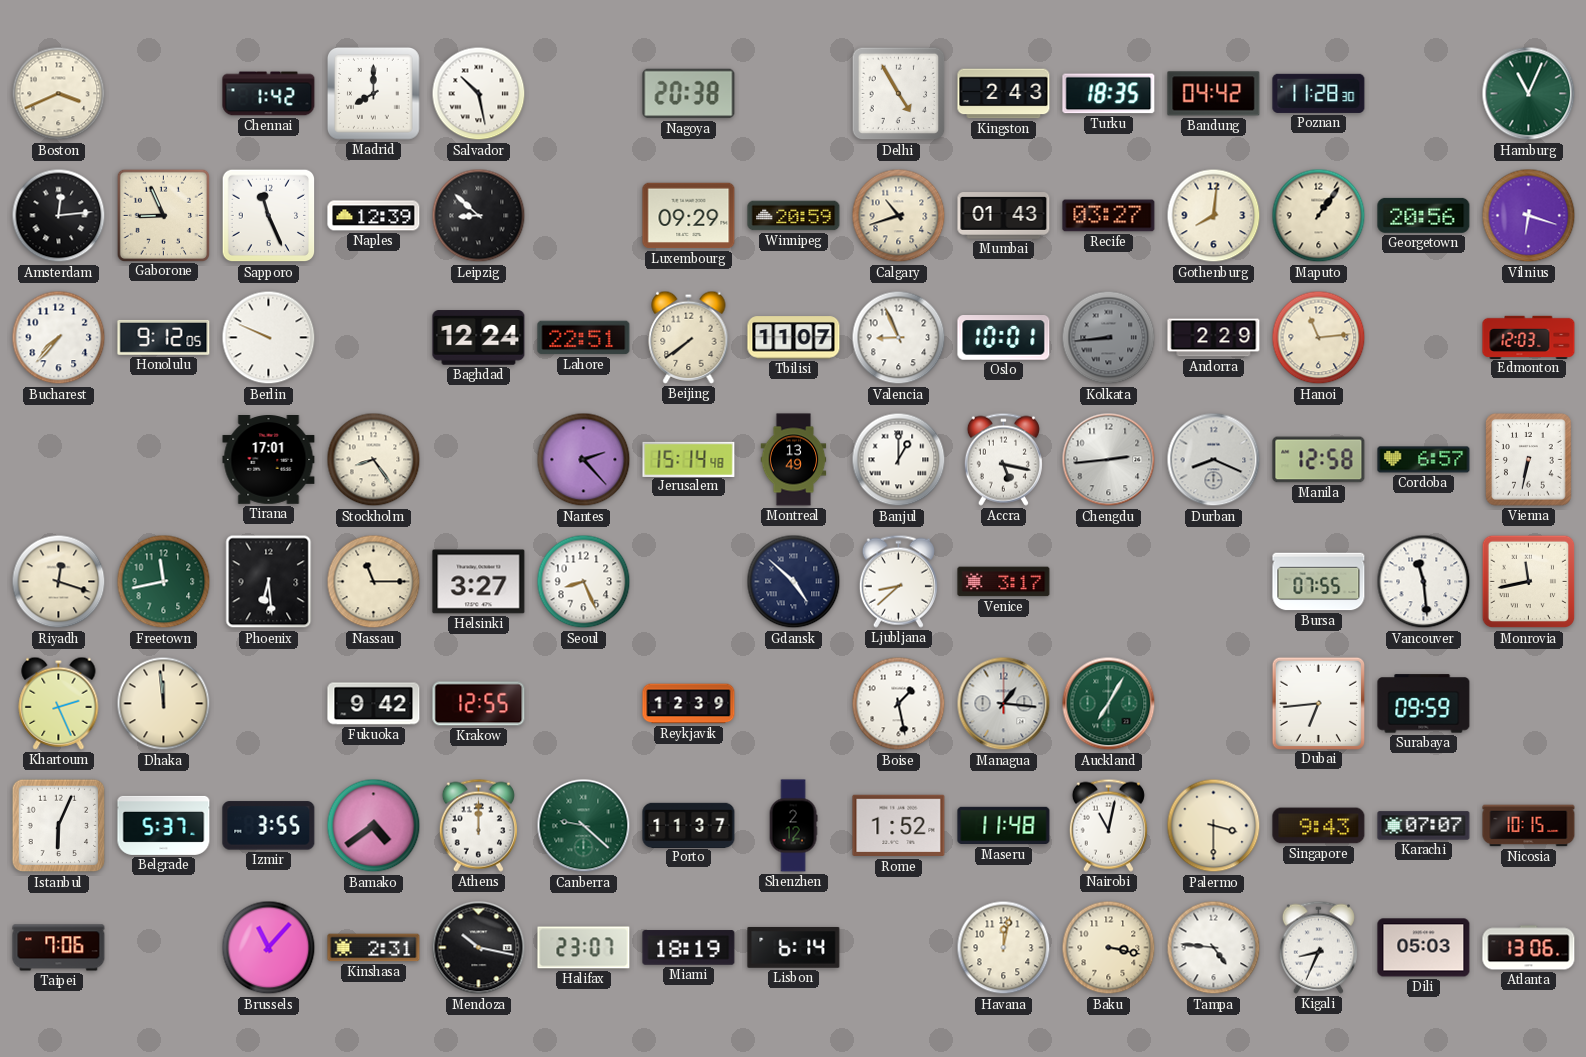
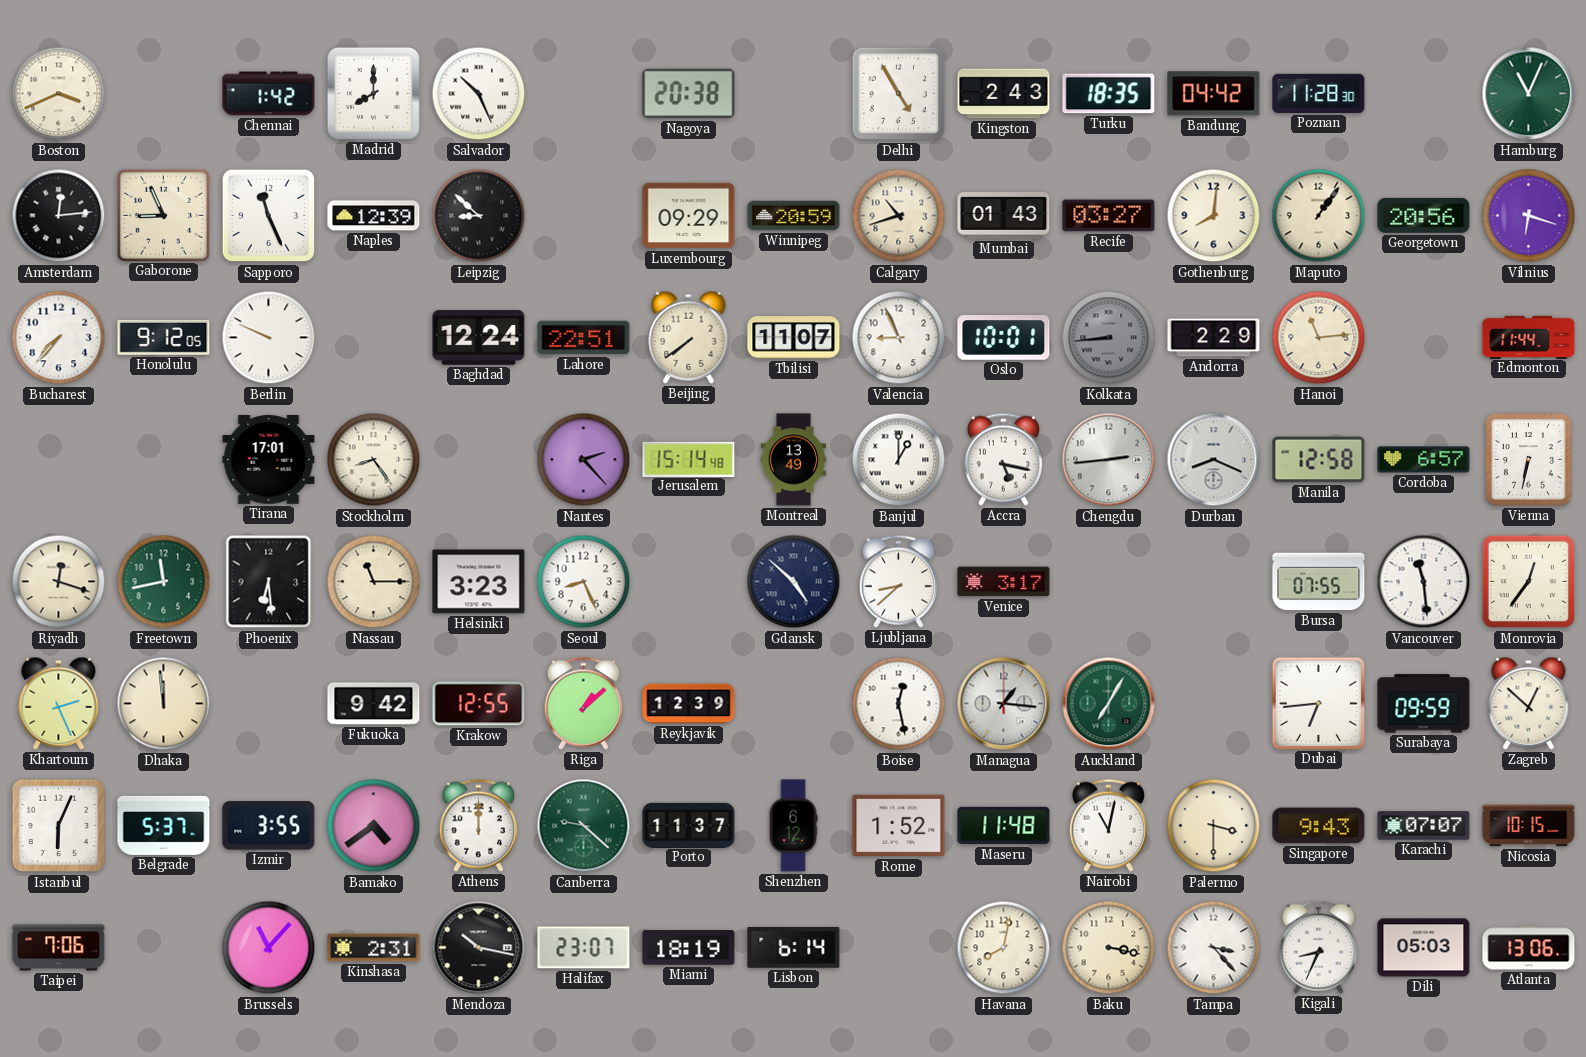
Salvador: 10:28 -> 10:26
Edmonton: 12:03 -> 11:44
Helsinki: 3:27 -> 3:23
Monrovia: 11:43 -> 12:36
Riga: none -> 1:08
Boise: 1:28 -> 12:28
Zagreb: none -> 12:52
Shenzhen: 2:12 -> 6:12
Havana: 12:02 -> 8:02
Tampa: 4:46 -> 3:23
